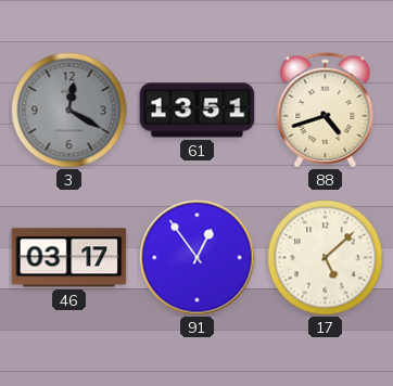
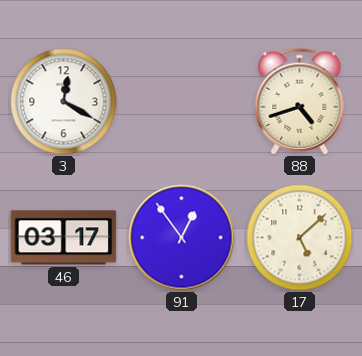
3 dial: grey -> white
61: 13:51 -> none
